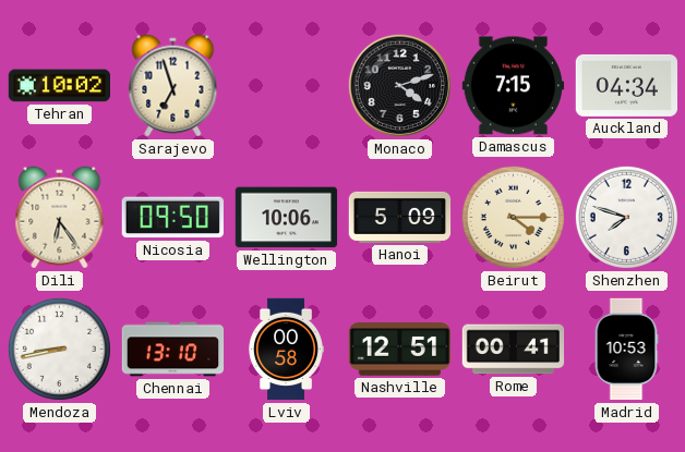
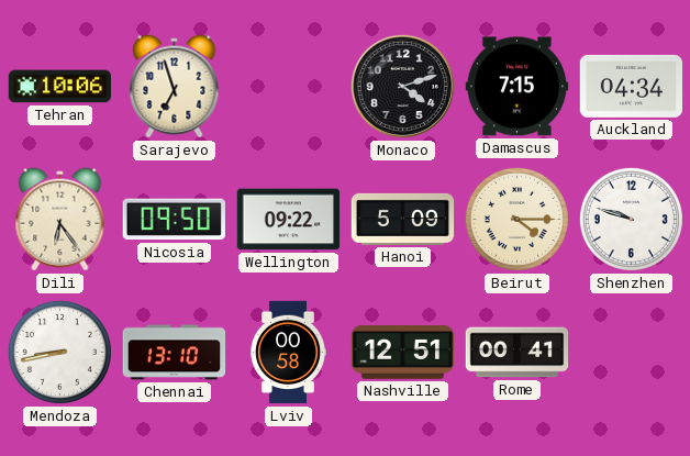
Tehran: 10:02 -> 10:06
Wellington: 10:06 -> 09:22
Shenzhen: 7:48 -> 9:48
Madrid: 10:53 -> none
